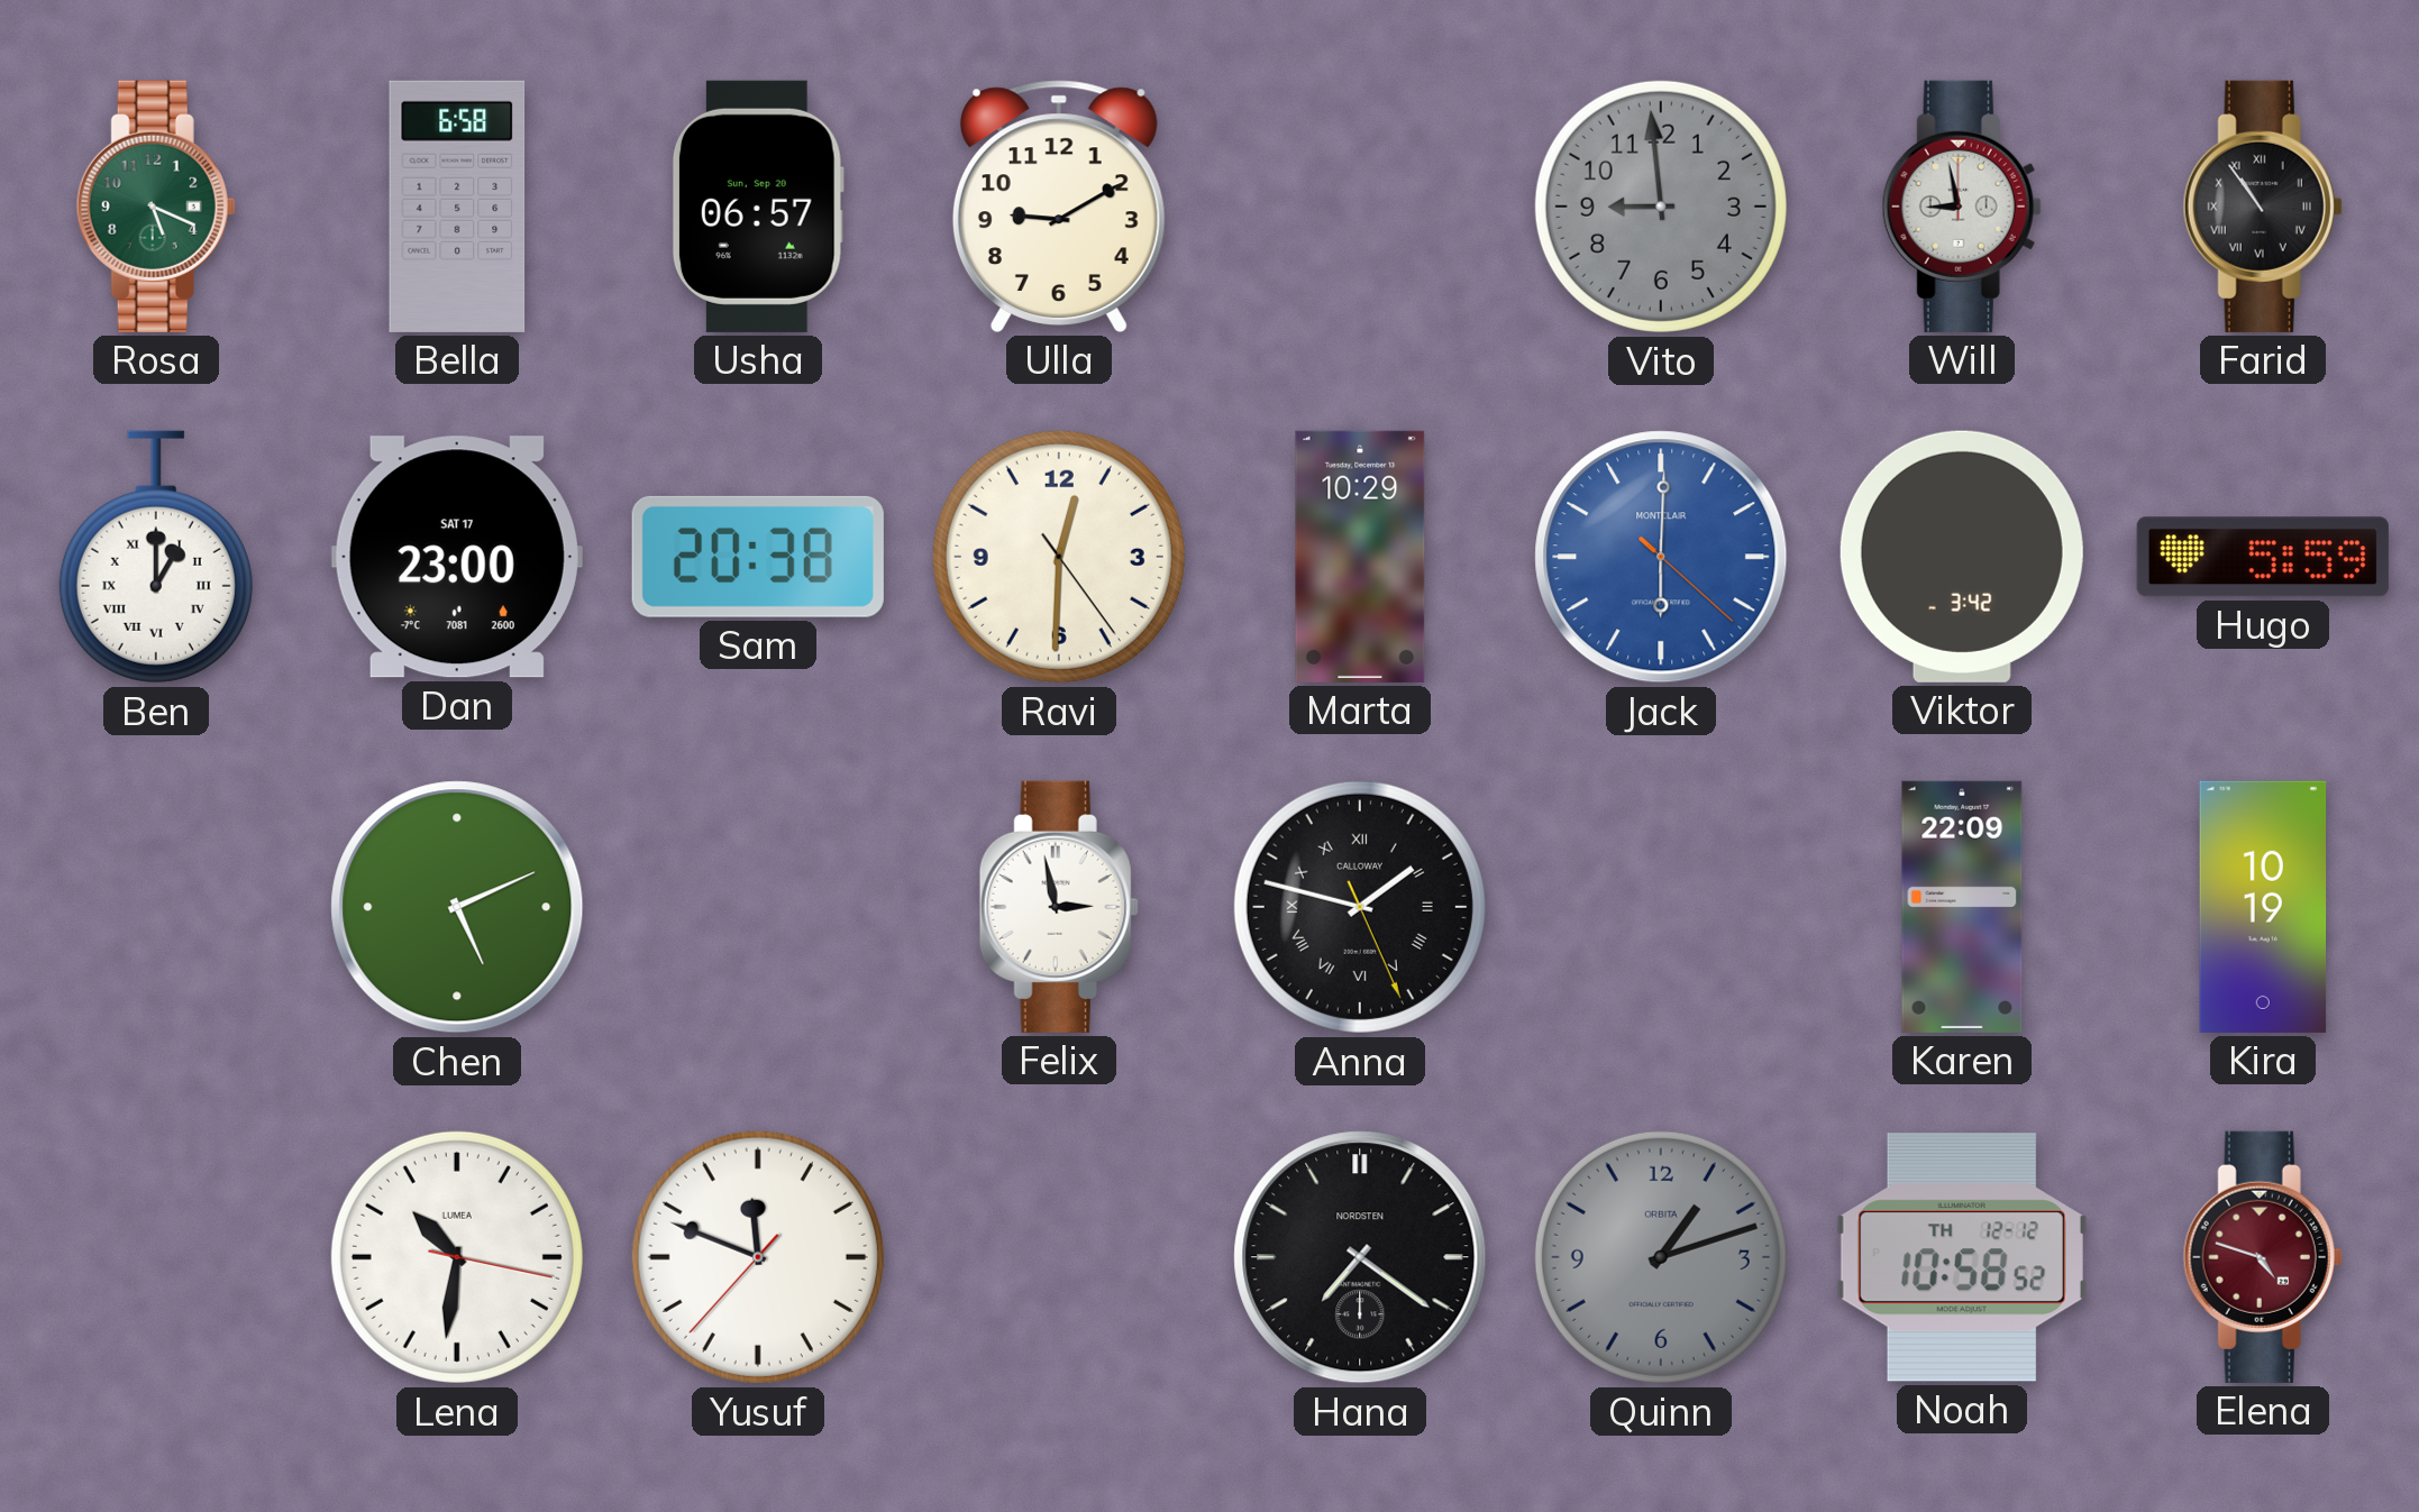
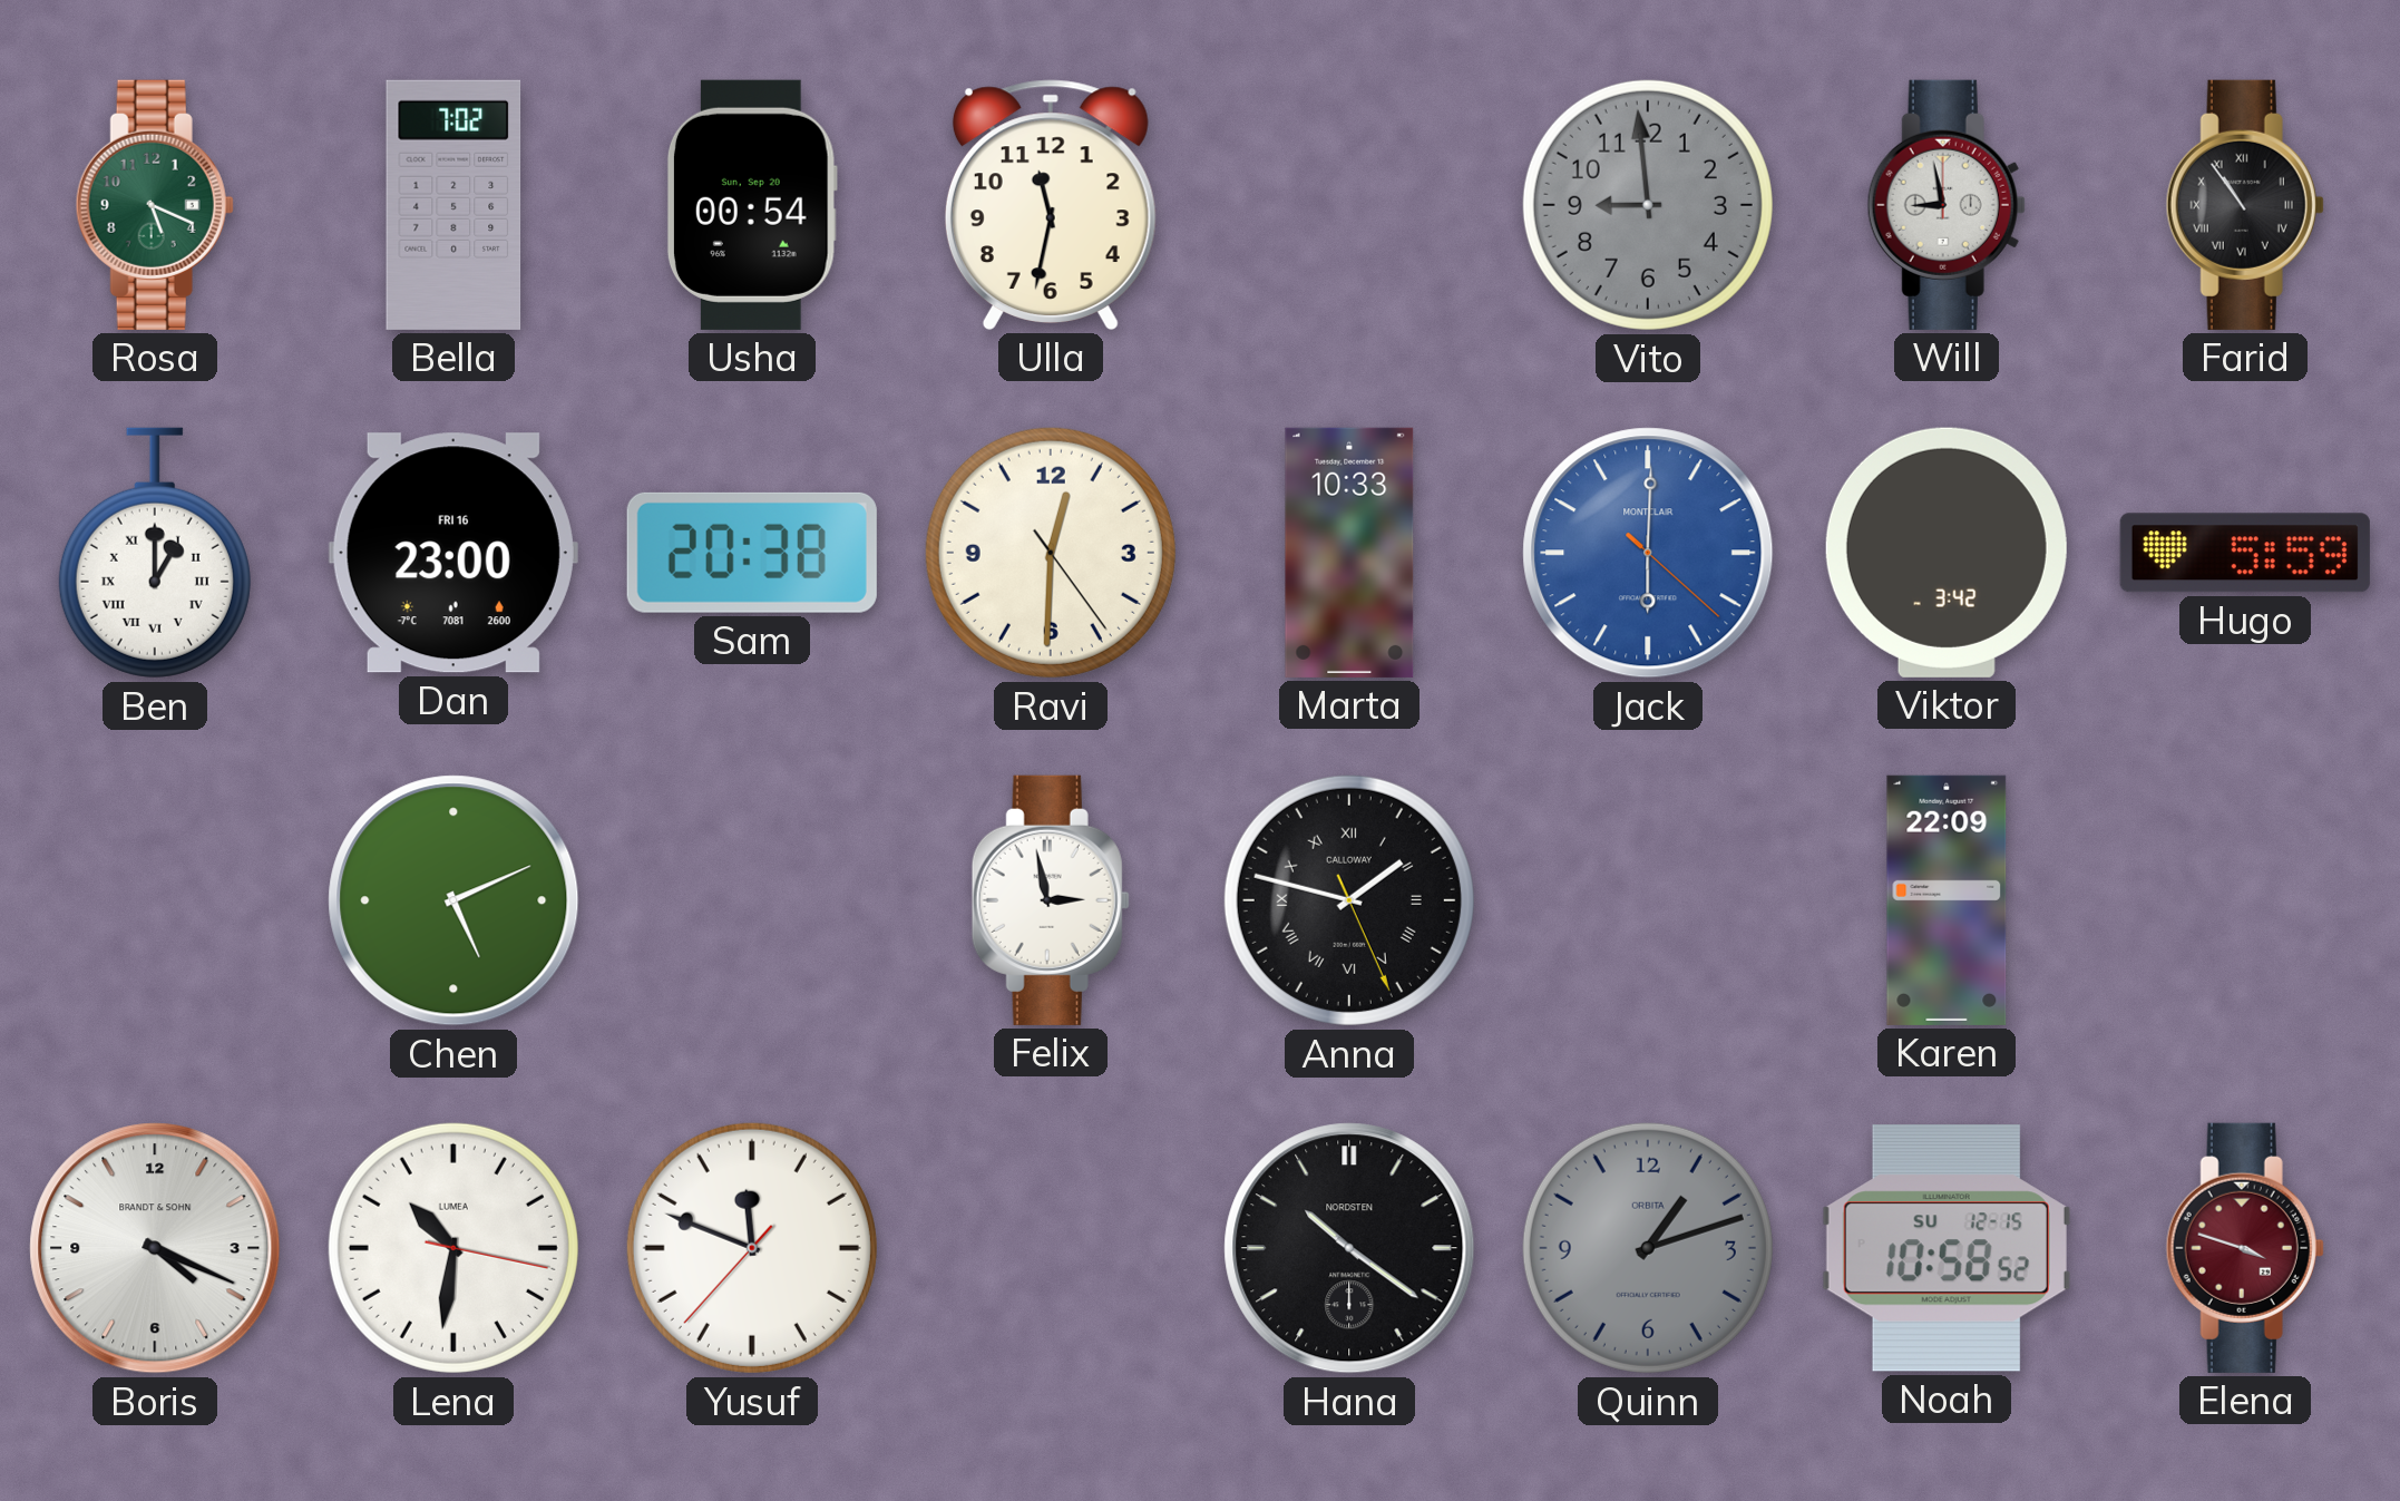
Bella: 6:58 -> 7:02
Usha: 06:57 -> 00:54
Ulla: 9:10 -> 11:32
Dan date: SAT 17 -> FRI 16
Marta: 10:29 -> 10:33
Kira: 10:19 -> none
Boris: none -> 4:19
Hana: 7:21 -> 10:21
Noah date: TH 12-12 -> SU 12-15
Elena: 4:48 -> 3:48
